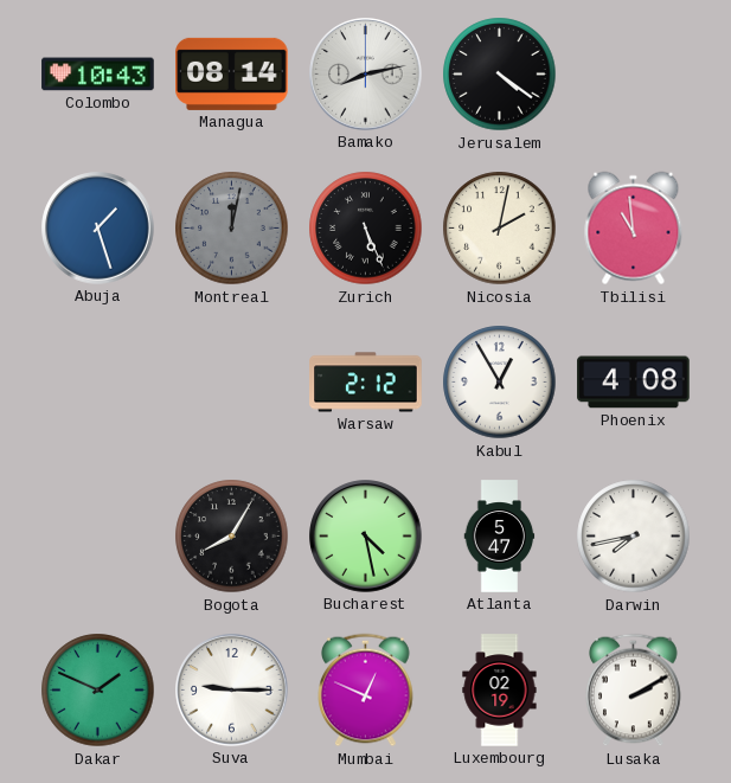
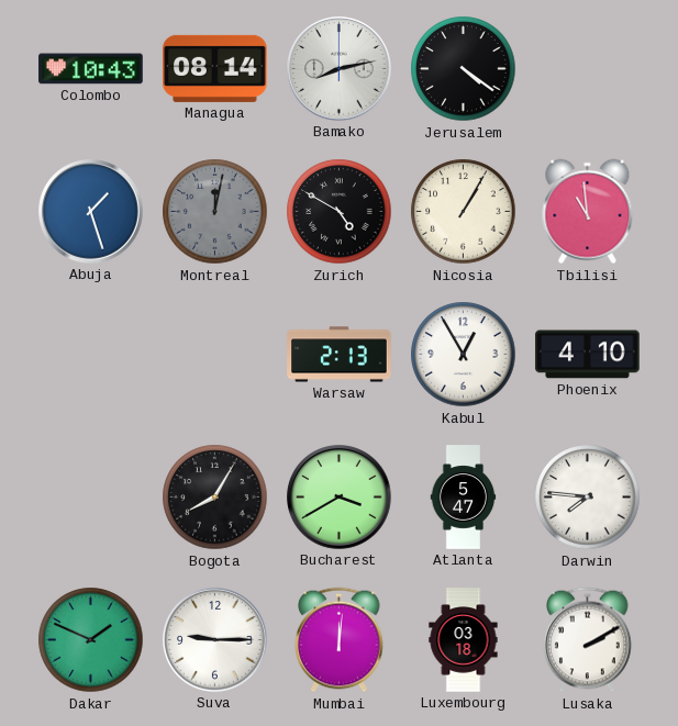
Zurich: 5:26 -> 4:50
Nicosia: 2:02 -> 1:05
Warsaw: 2:12 -> 2:13
Phoenix: 4:08 -> 4:10
Bucharest: 4:28 -> 3:40
Darwin: 7:43 -> 7:46
Mumbai: 12:49 -> 12:01
Luxembourg: 02:19 -> 03:18
